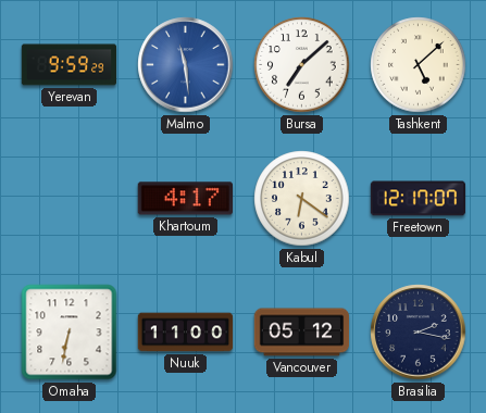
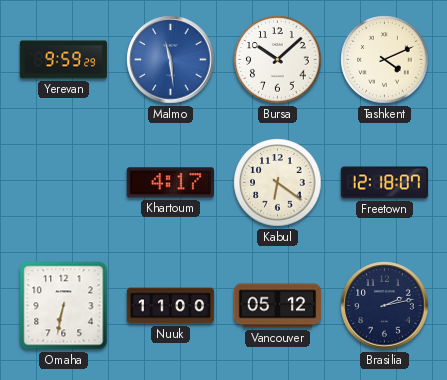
Bursa: 7:08 -> 10:08
Tashkent: 5:08 -> 4:11
Freetown: 12:17 -> 12:18
Brasilia: 2:17 -> 2:13
